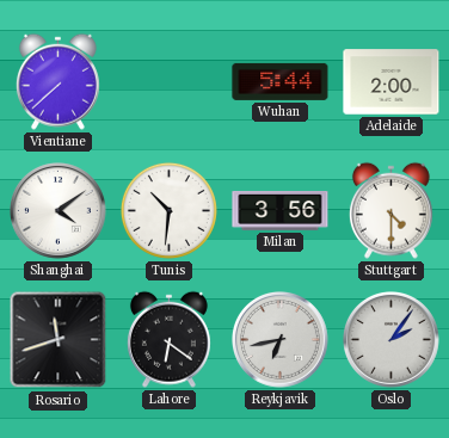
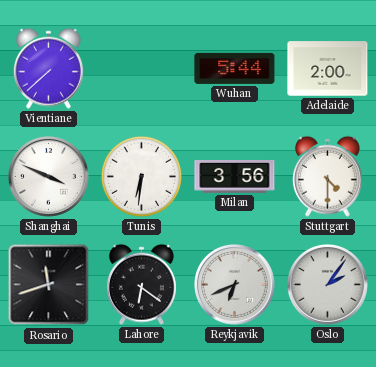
Shanghai: 4:09 -> 3:49
Tunis: 10:31 -> 6:31
Reykjavik: 6:43 -> 6:41
